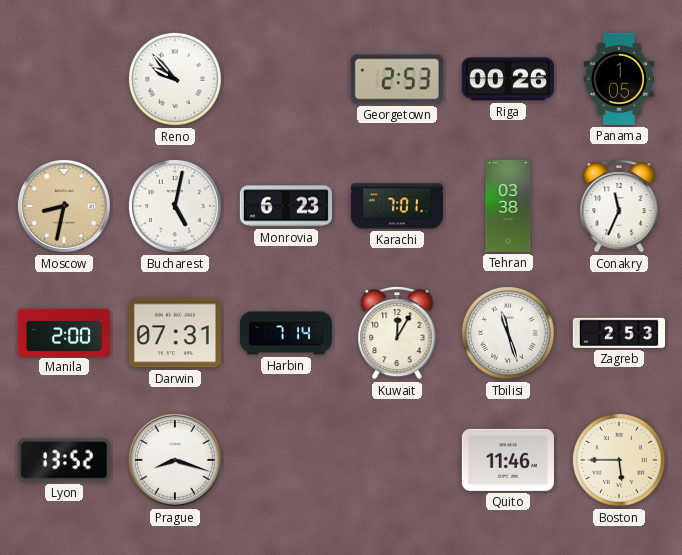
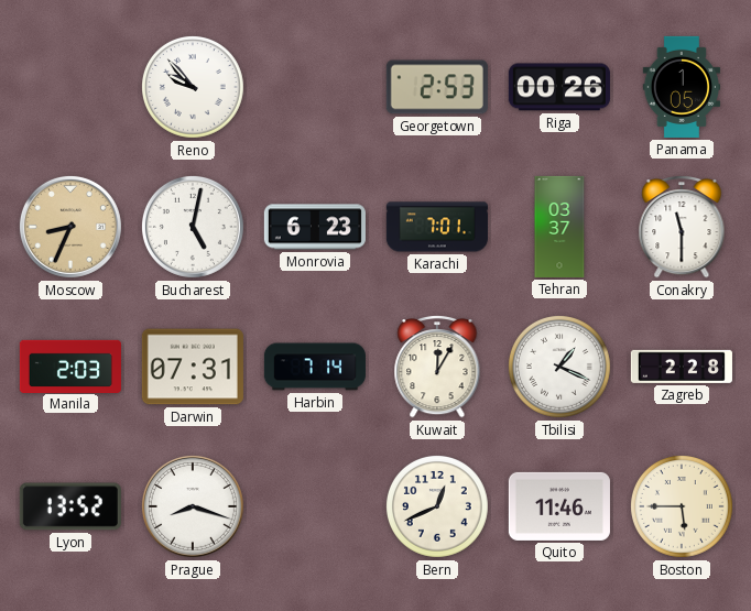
Moscow: 8:32 -> 8:34
Tehran: 03:38 -> 03:37
Conakry: 11:34 -> 11:30
Manila: 2:00 -> 2:03
Tbilisi: 11:27 -> 1:19
Zagreb: 2:53 -> 2:28
Bern: none -> 12:41
